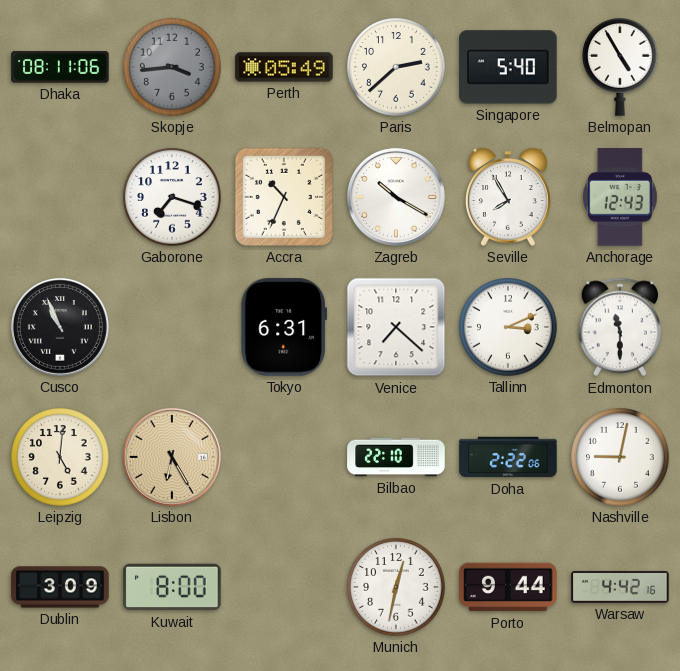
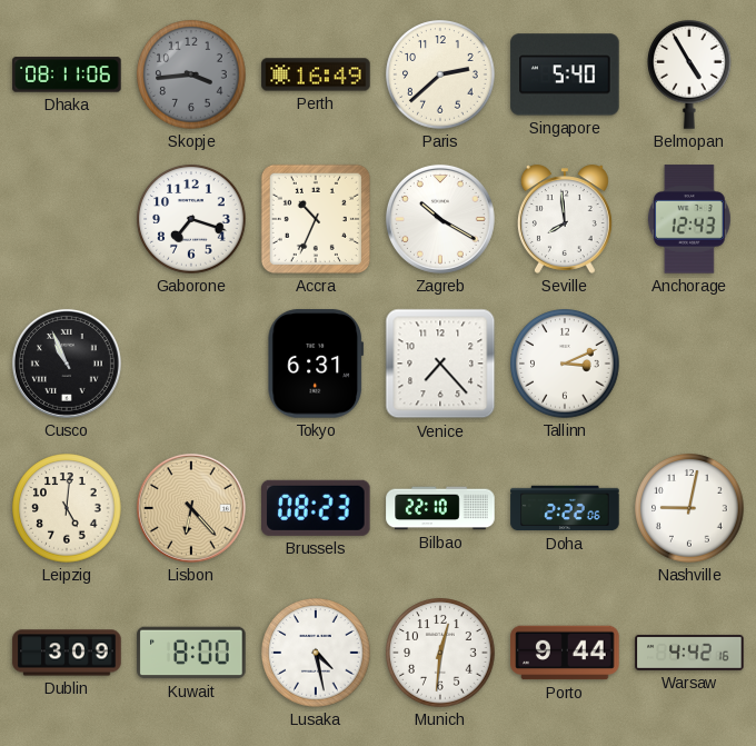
Perth: 05:49 -> 16:49
Seville: 7:55 -> 7:59
Venice: 7:22 -> 7:23
Edmonton: 11:30 -> none
Lisbon: 6:25 -> 6:23
Brussels: none -> 08:23
Lusaka: none -> 4:28
Munich: 12:32 -> 12:31
